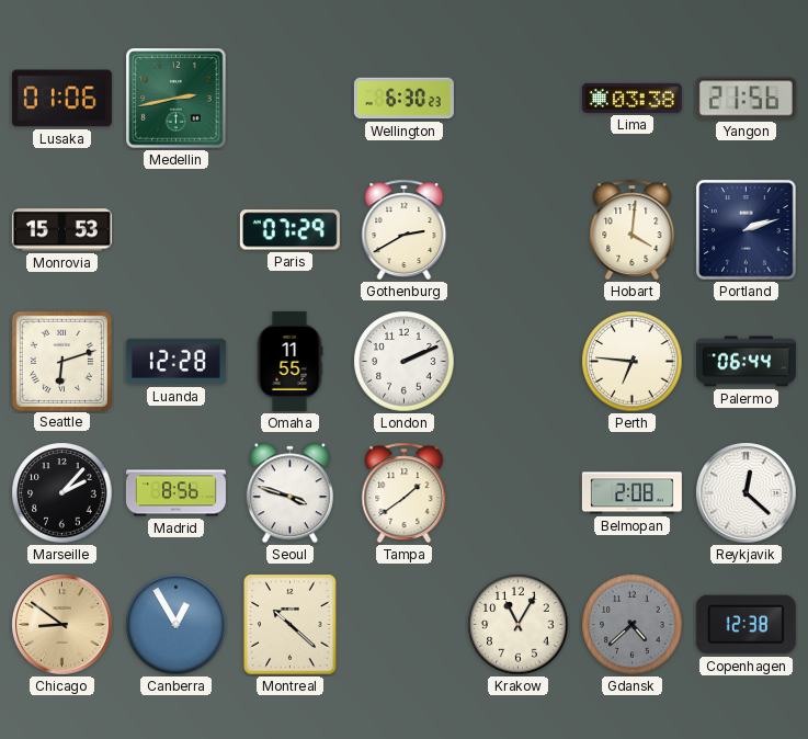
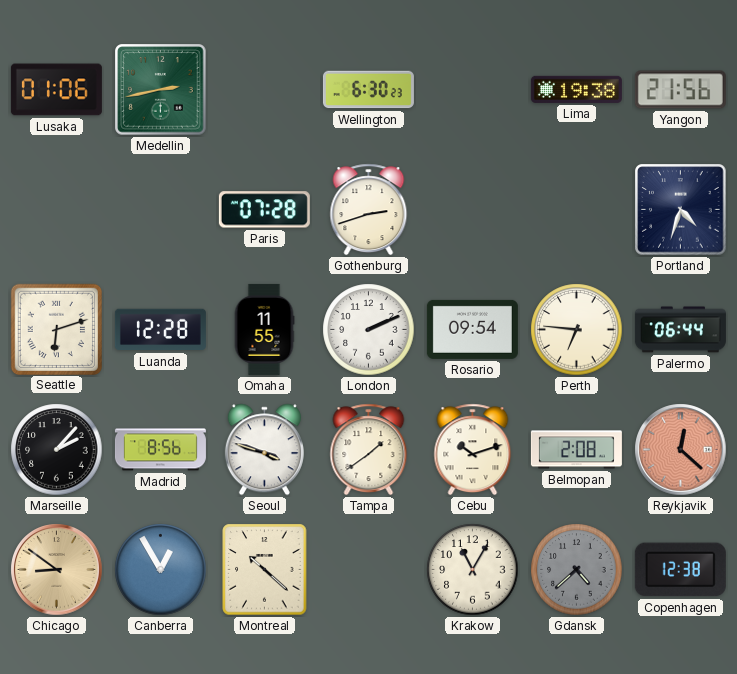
Lima: 03:38 -> 19:38
Monrovia: 15:53 -> none
Paris: 07:29 -> 07:28
Gothenburg: 2:40 -> 2:42
Hobart: 4:01 -> none
Portland: 2:12 -> 4:33
Rosario: none -> 09:54
Cebu: none -> 10:12
Reykjavik dial: white -> salmon
